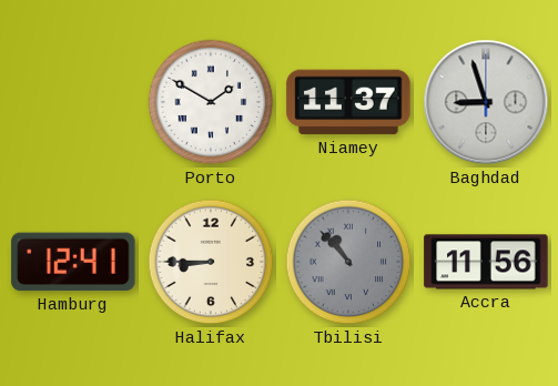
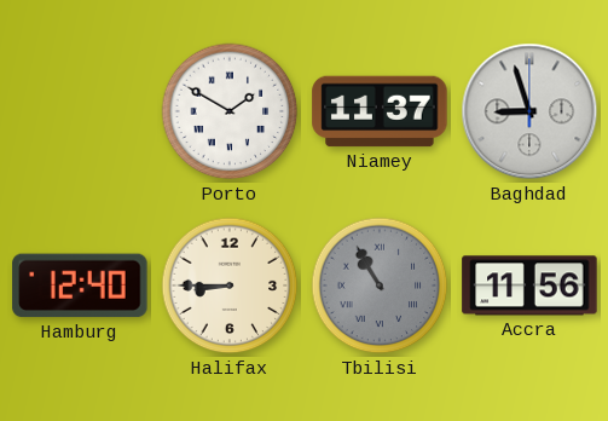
Hamburg: 12:41 -> 12:40
Tbilisi: 10:53 -> 10:55
